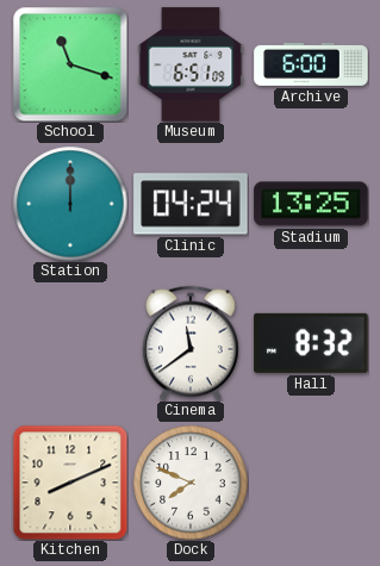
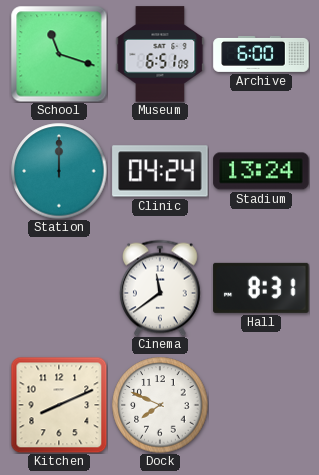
Stadium: 13:25 -> 13:24
Hall: 8:32 -> 8:31
